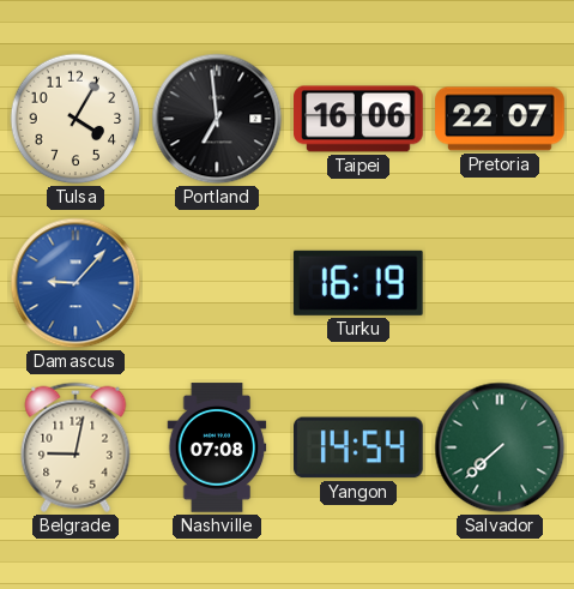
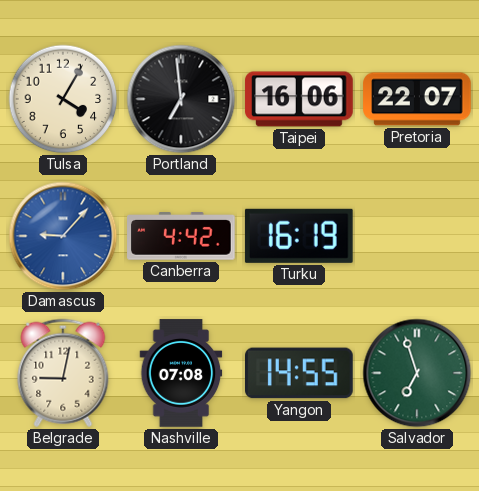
Canberra: none -> 4:42
Yangon: 14:54 -> 14:55
Salvador: 7:38 -> 6:57
